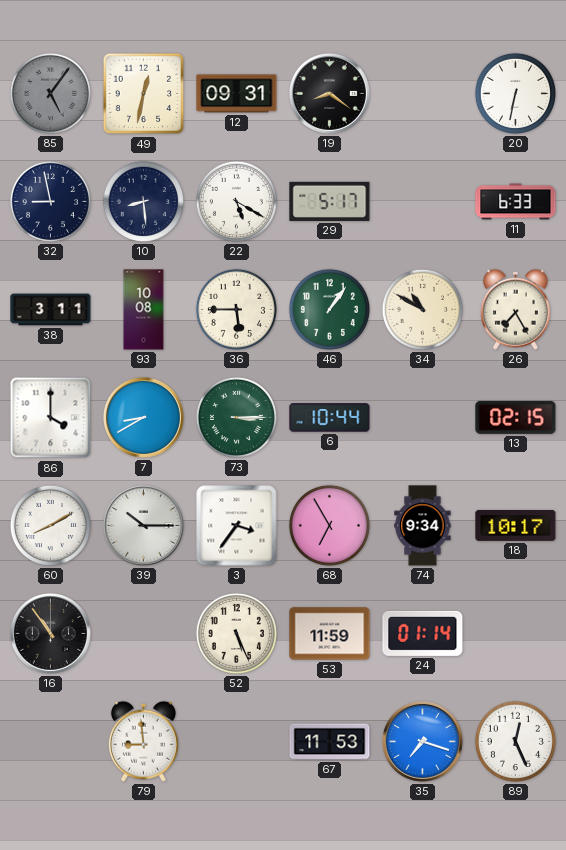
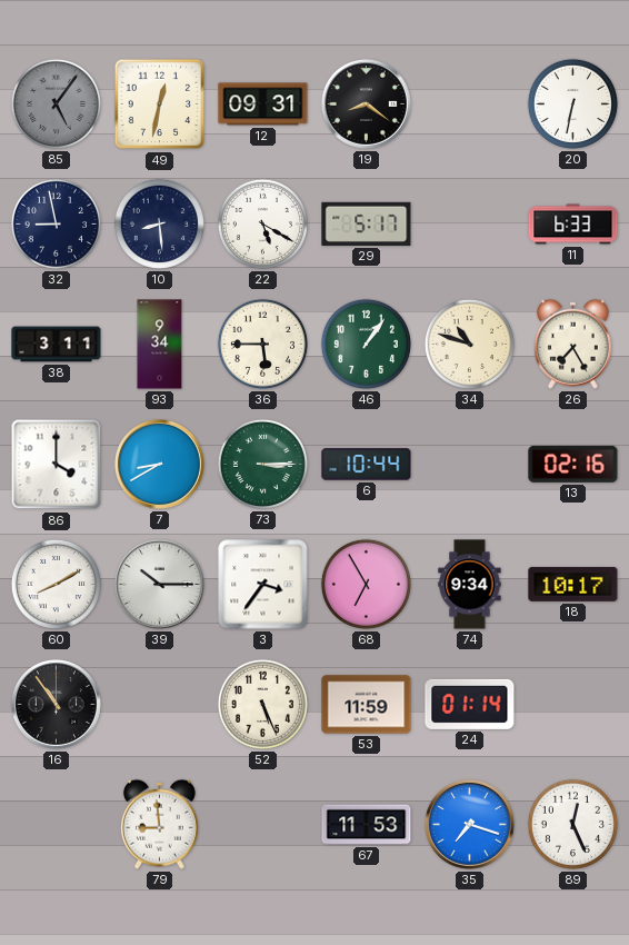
93: 10:08 -> 9:34
34: 10:50 -> 10:48
13: 02:15 -> 02:16
